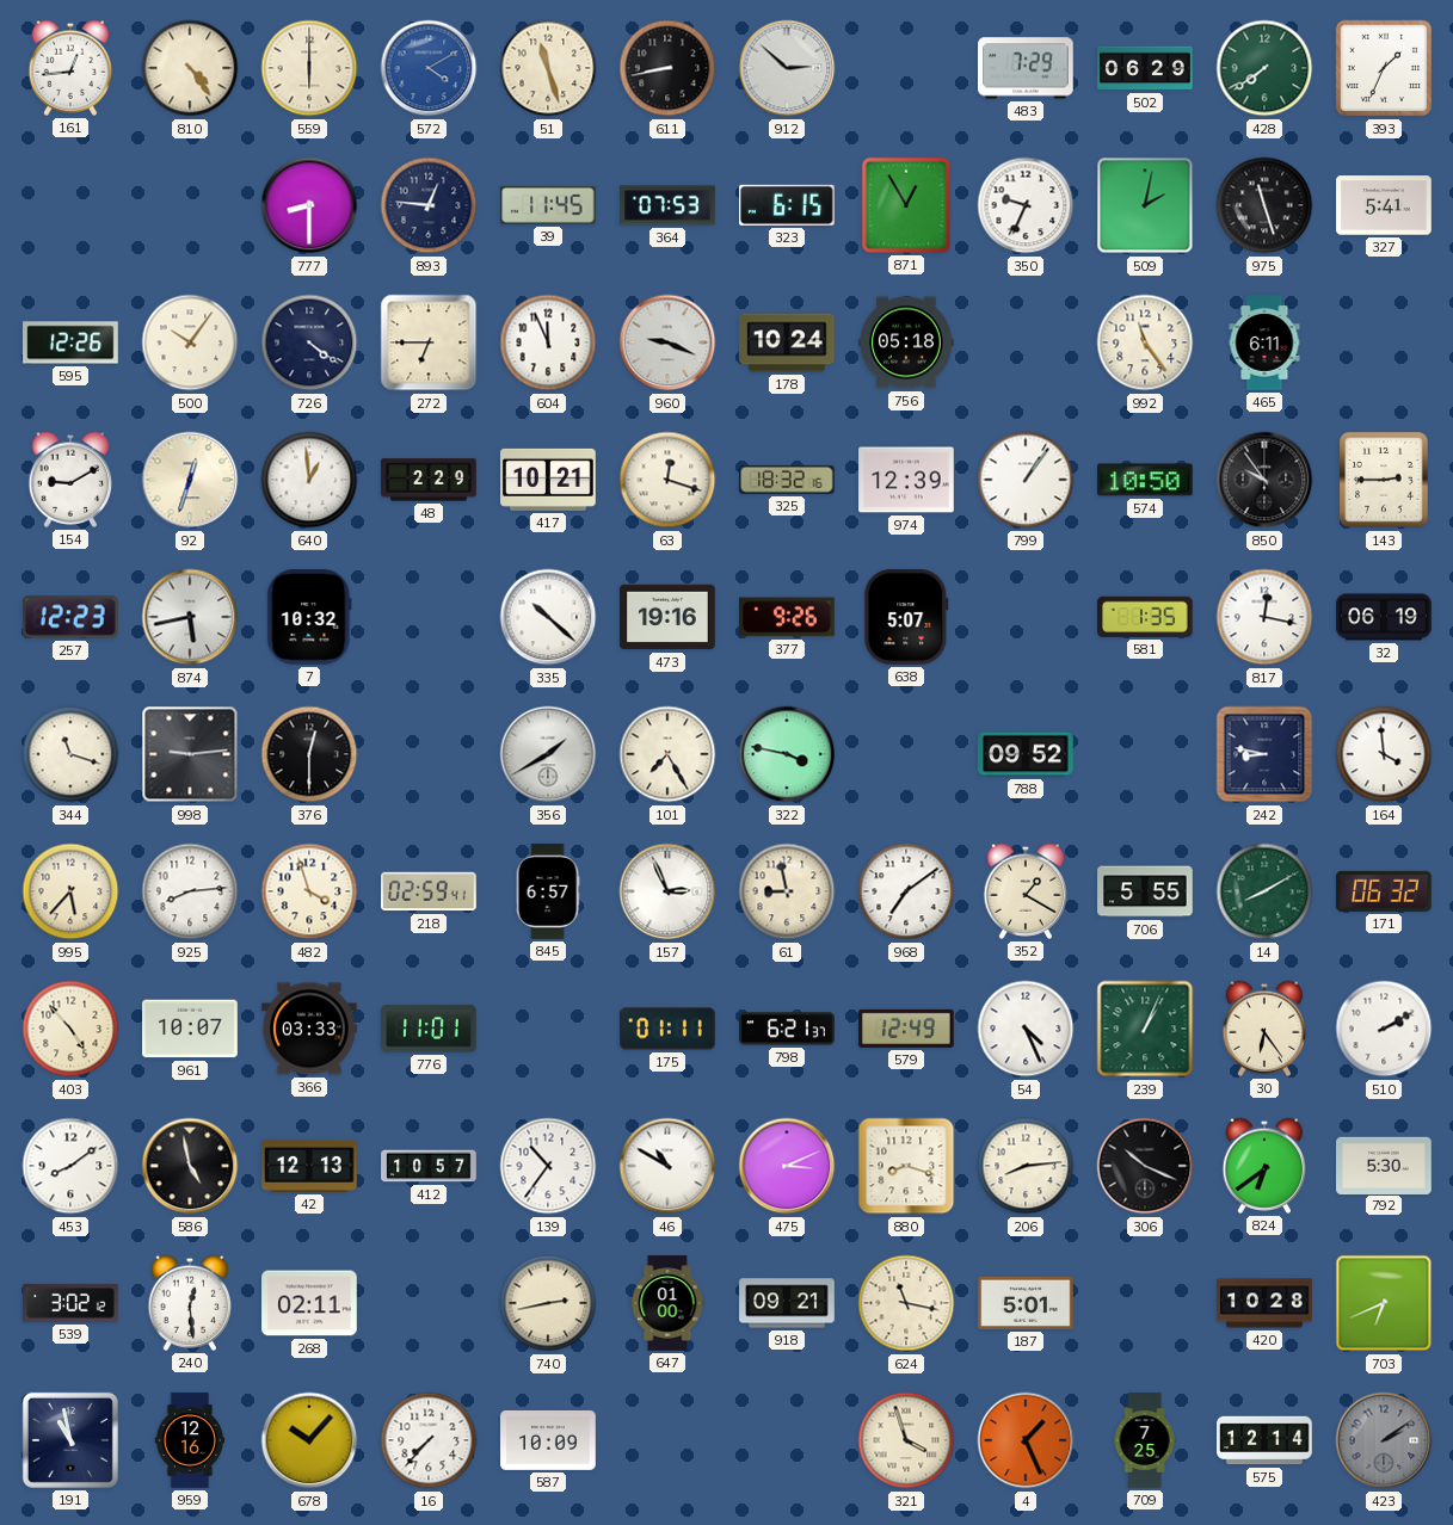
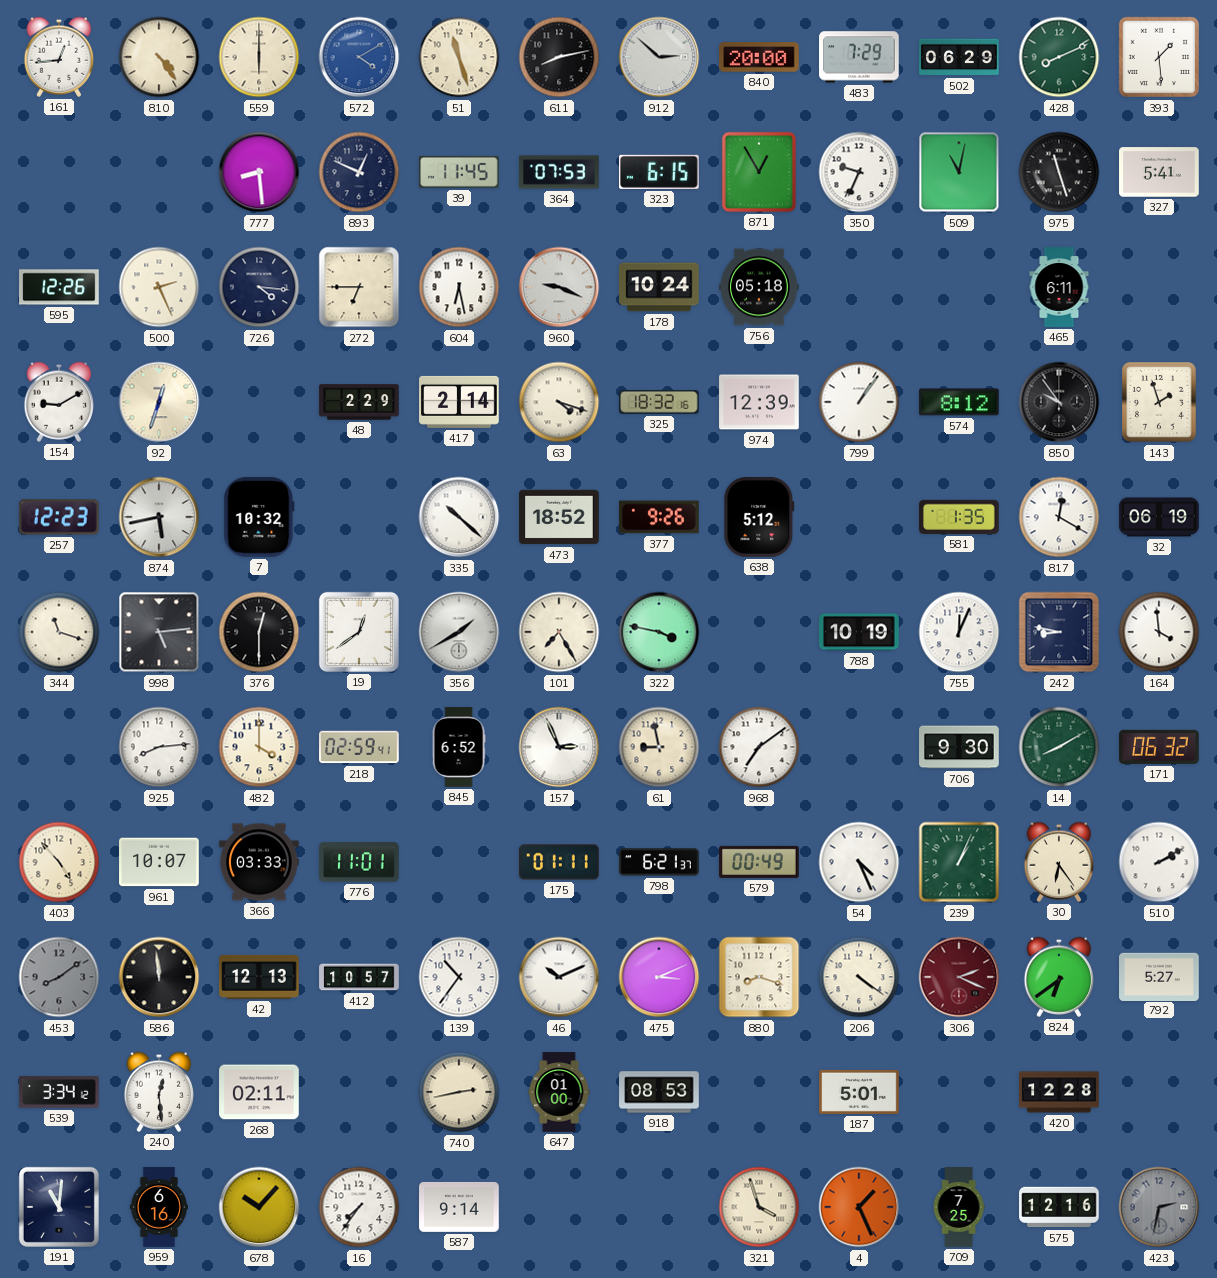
611: 8:43 -> 8:13
840: none -> 20:00
428: 7:39 -> 8:11
393: 1:34 -> 1:29
777: 8:30 -> 8:29
893: 12:46 -> 12:49
509: 2:02 -> 11:02
500: 10:06 -> 2:26
726: 4:21 -> 4:16
604: 11:56 -> 6:28
992: 11:24 -> none
640: 12:59 -> none
417: 10:21 -> 2:14
63: 12:18 -> 4:18
574: 10:50 -> 8:12
143: 2:45 -> 1:57
473: 19:16 -> 18:52
638: 5:07 -> 5:12
817: 12:17 -> 12:20
998: 9:14 -> 5:14
19: none -> 12:39
788: 09:52 -> 10:19
755: none -> 12:04
995: 5:37 -> none
482: 3:57 -> 4:00
845: 6:57 -> 6:52
352: 1:20 -> none
706: 5:55 -> 9:30
579: 12:49 -> 00:49
453 dial: white -> grey
586: 4:58 -> 11:59
46: 10:50 -> 10:11
206: 8:14 -> 4:21
306: 10:19 -> 2:19
306 dial: black -> burgundy
792: 5:30 -> 5:27
539: 3:02 -> 3:34
918: 09:21 -> 08:53
624: 11:17 -> none
420: 10:28 -> 12:28
703: 6:41 -> none
191: 10:58 -> 11:01
959: 12:16 -> 6:16
16: 7:37 -> 7:36
587: 10:09 -> 9:14
575: 12:14 -> 12:16
423: 2:09 -> 2:32
